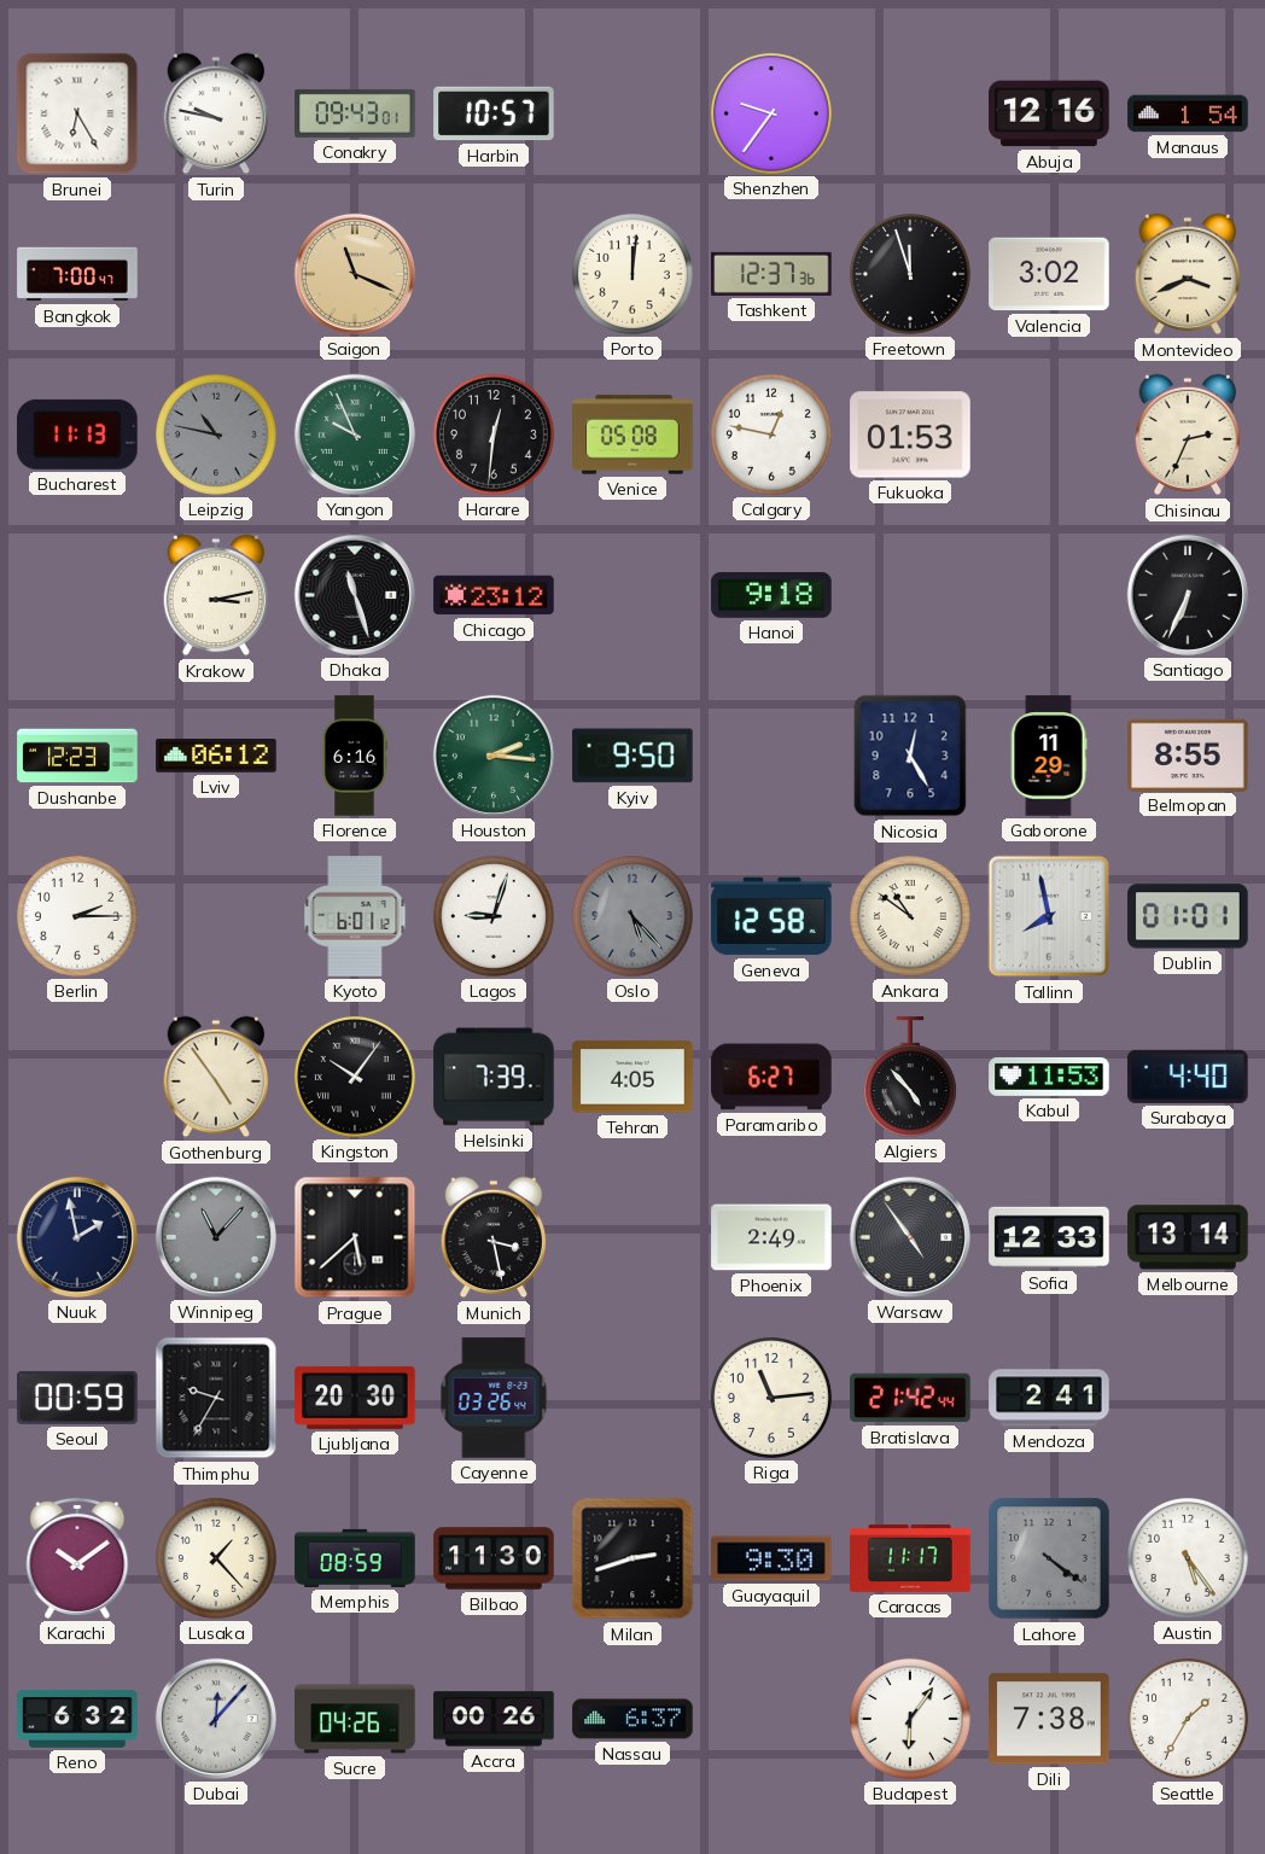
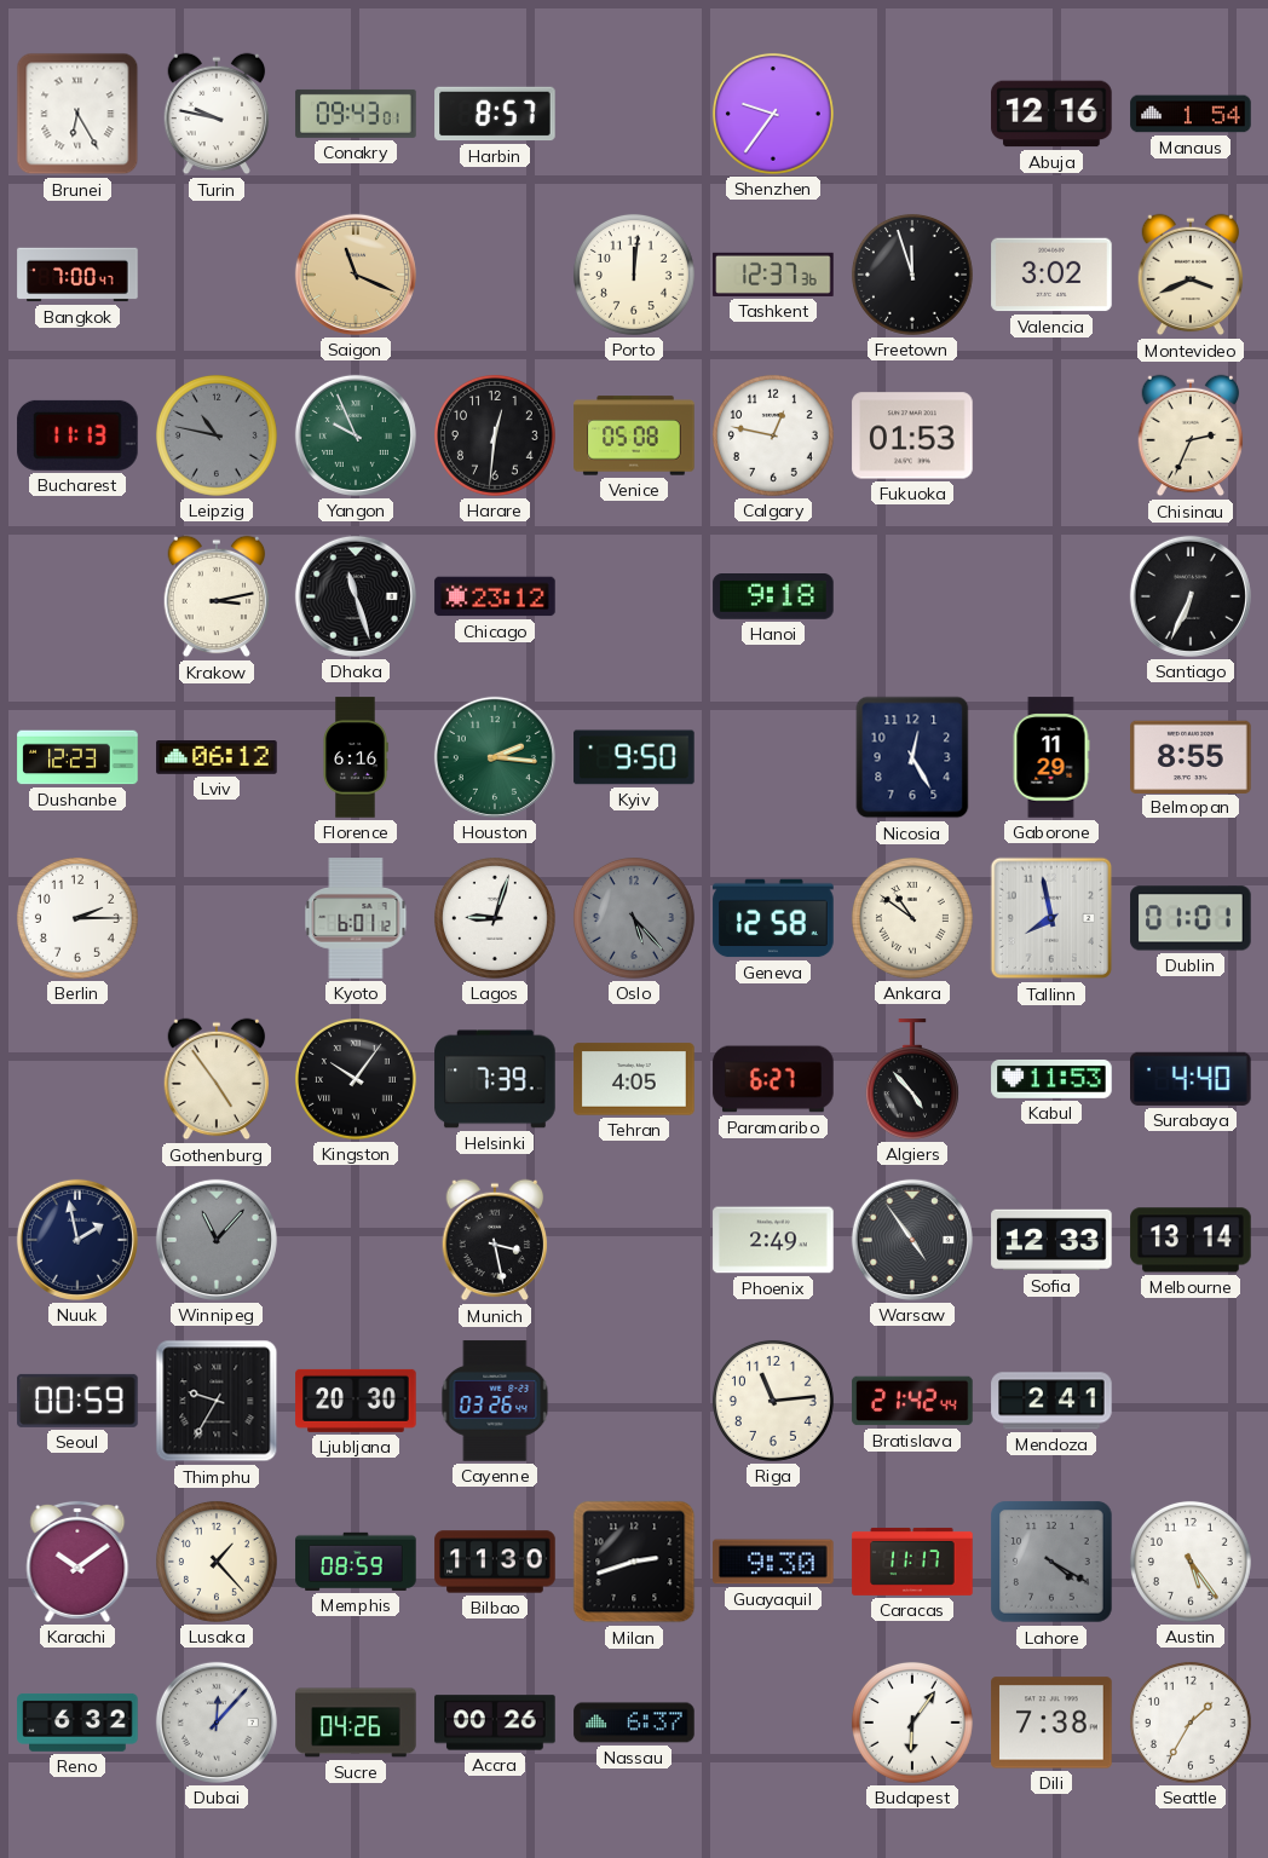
Harbin: 10:57 -> 8:57
Prague: 5:38 -> none
Lahore: 4:21 -> 4:20
